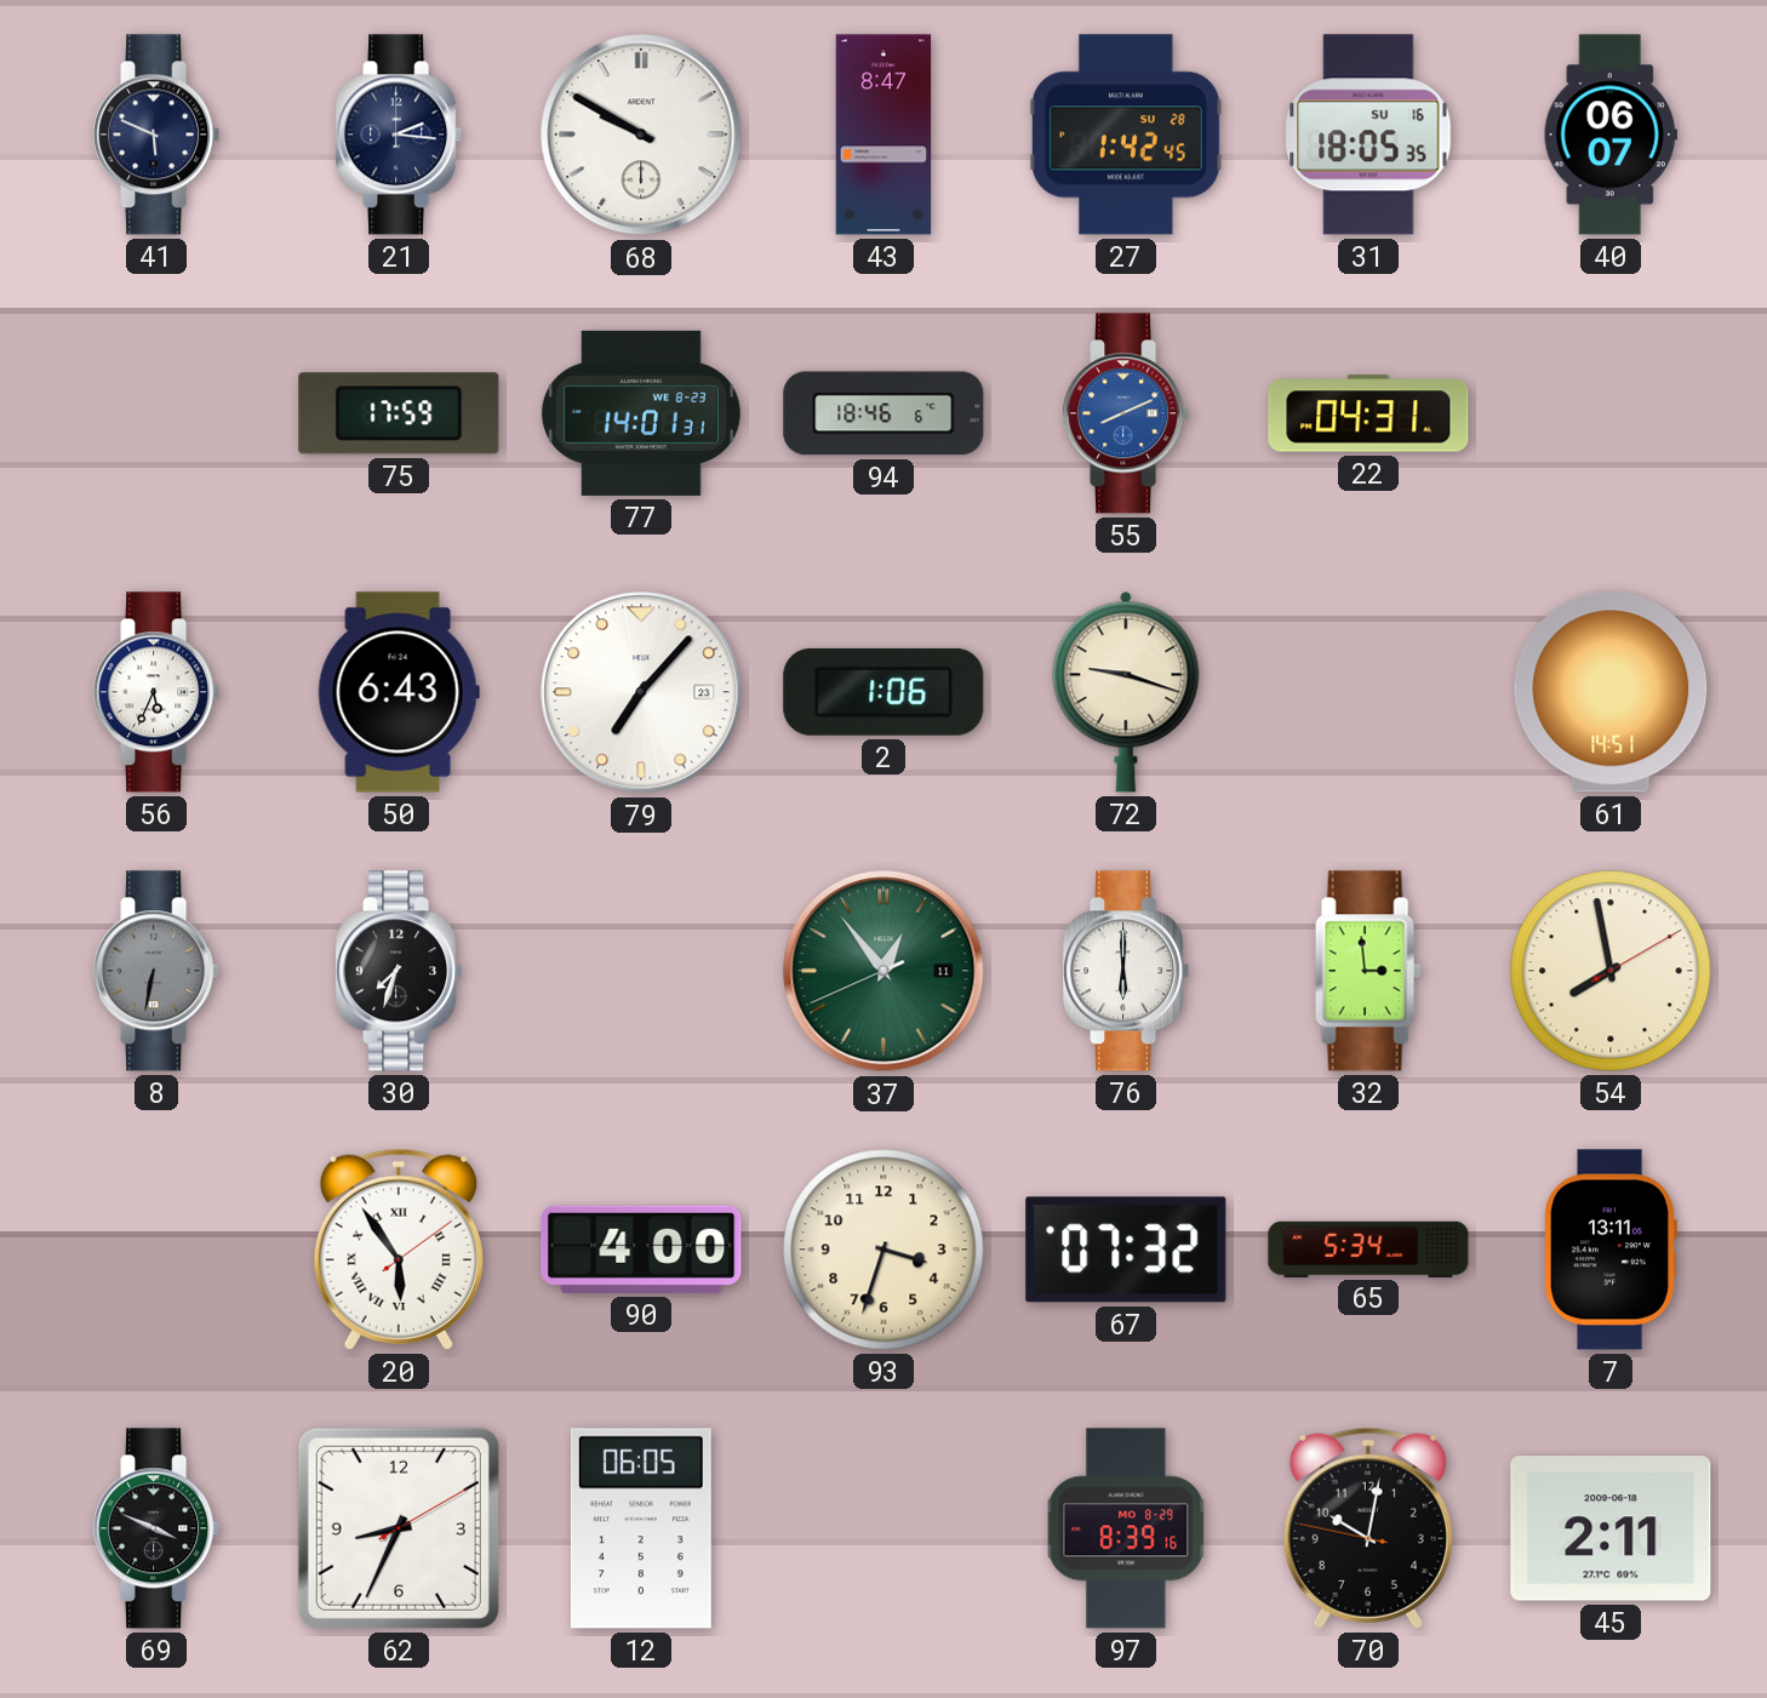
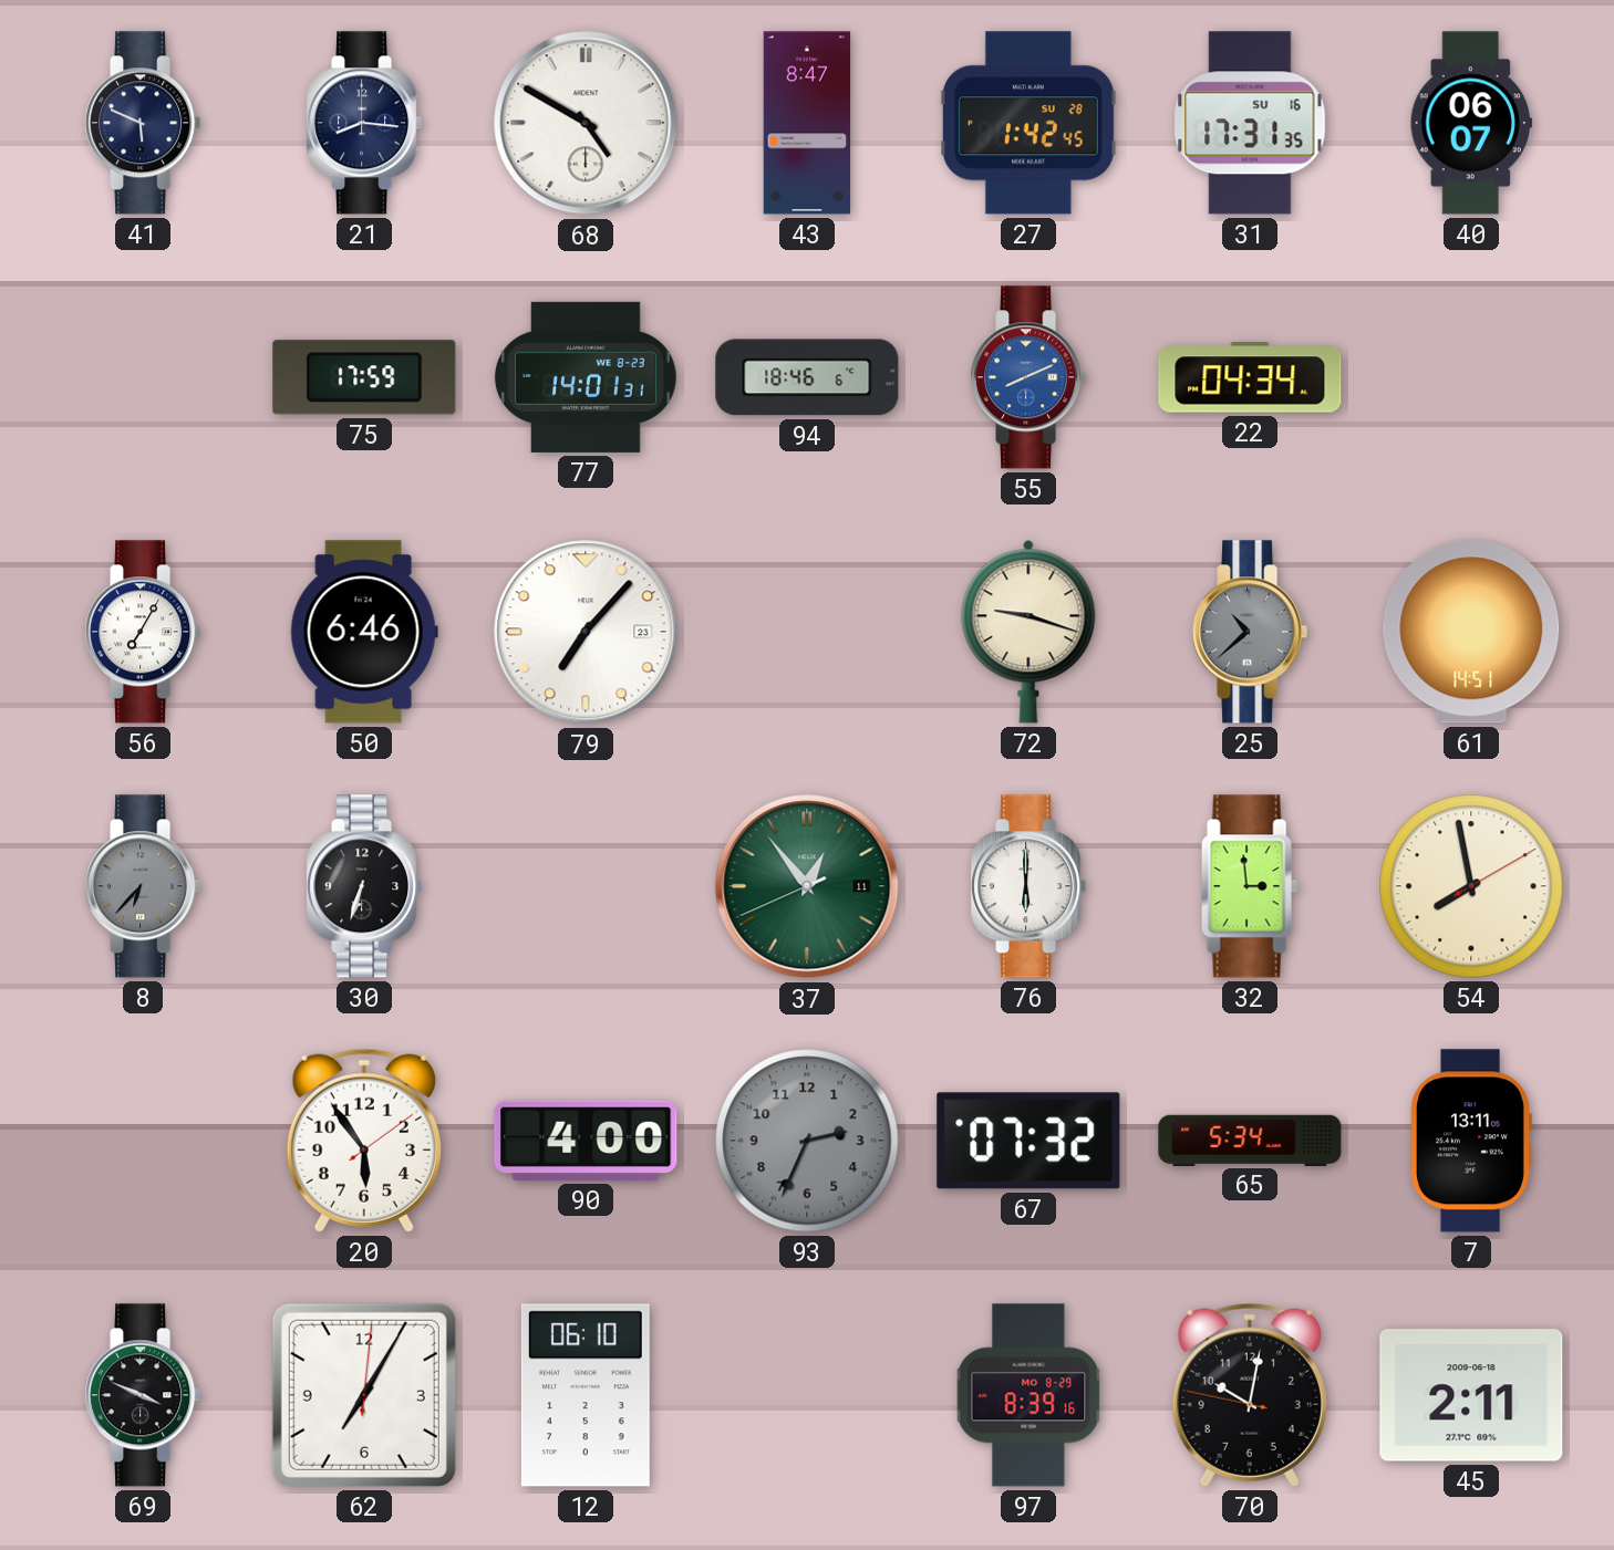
21: 2:16 -> 8:16
68: 9:50 -> 4:50
31: 18:05 -> 17:31
22: 04:31 -> 04:34
56: 5:34 -> 7:05
50: 6:43 -> 6:46
2: 1:06 -> none
25: none -> 10:38
8: 6:32 -> 6:37
30: 7:33 -> 6:33
20 numerals: Roman -> Arabic
93: 3:33 -> 2:34
93 dial: cream -> grey
62: 8:34 -> 7:05
12: 06:05 -> 06:10
